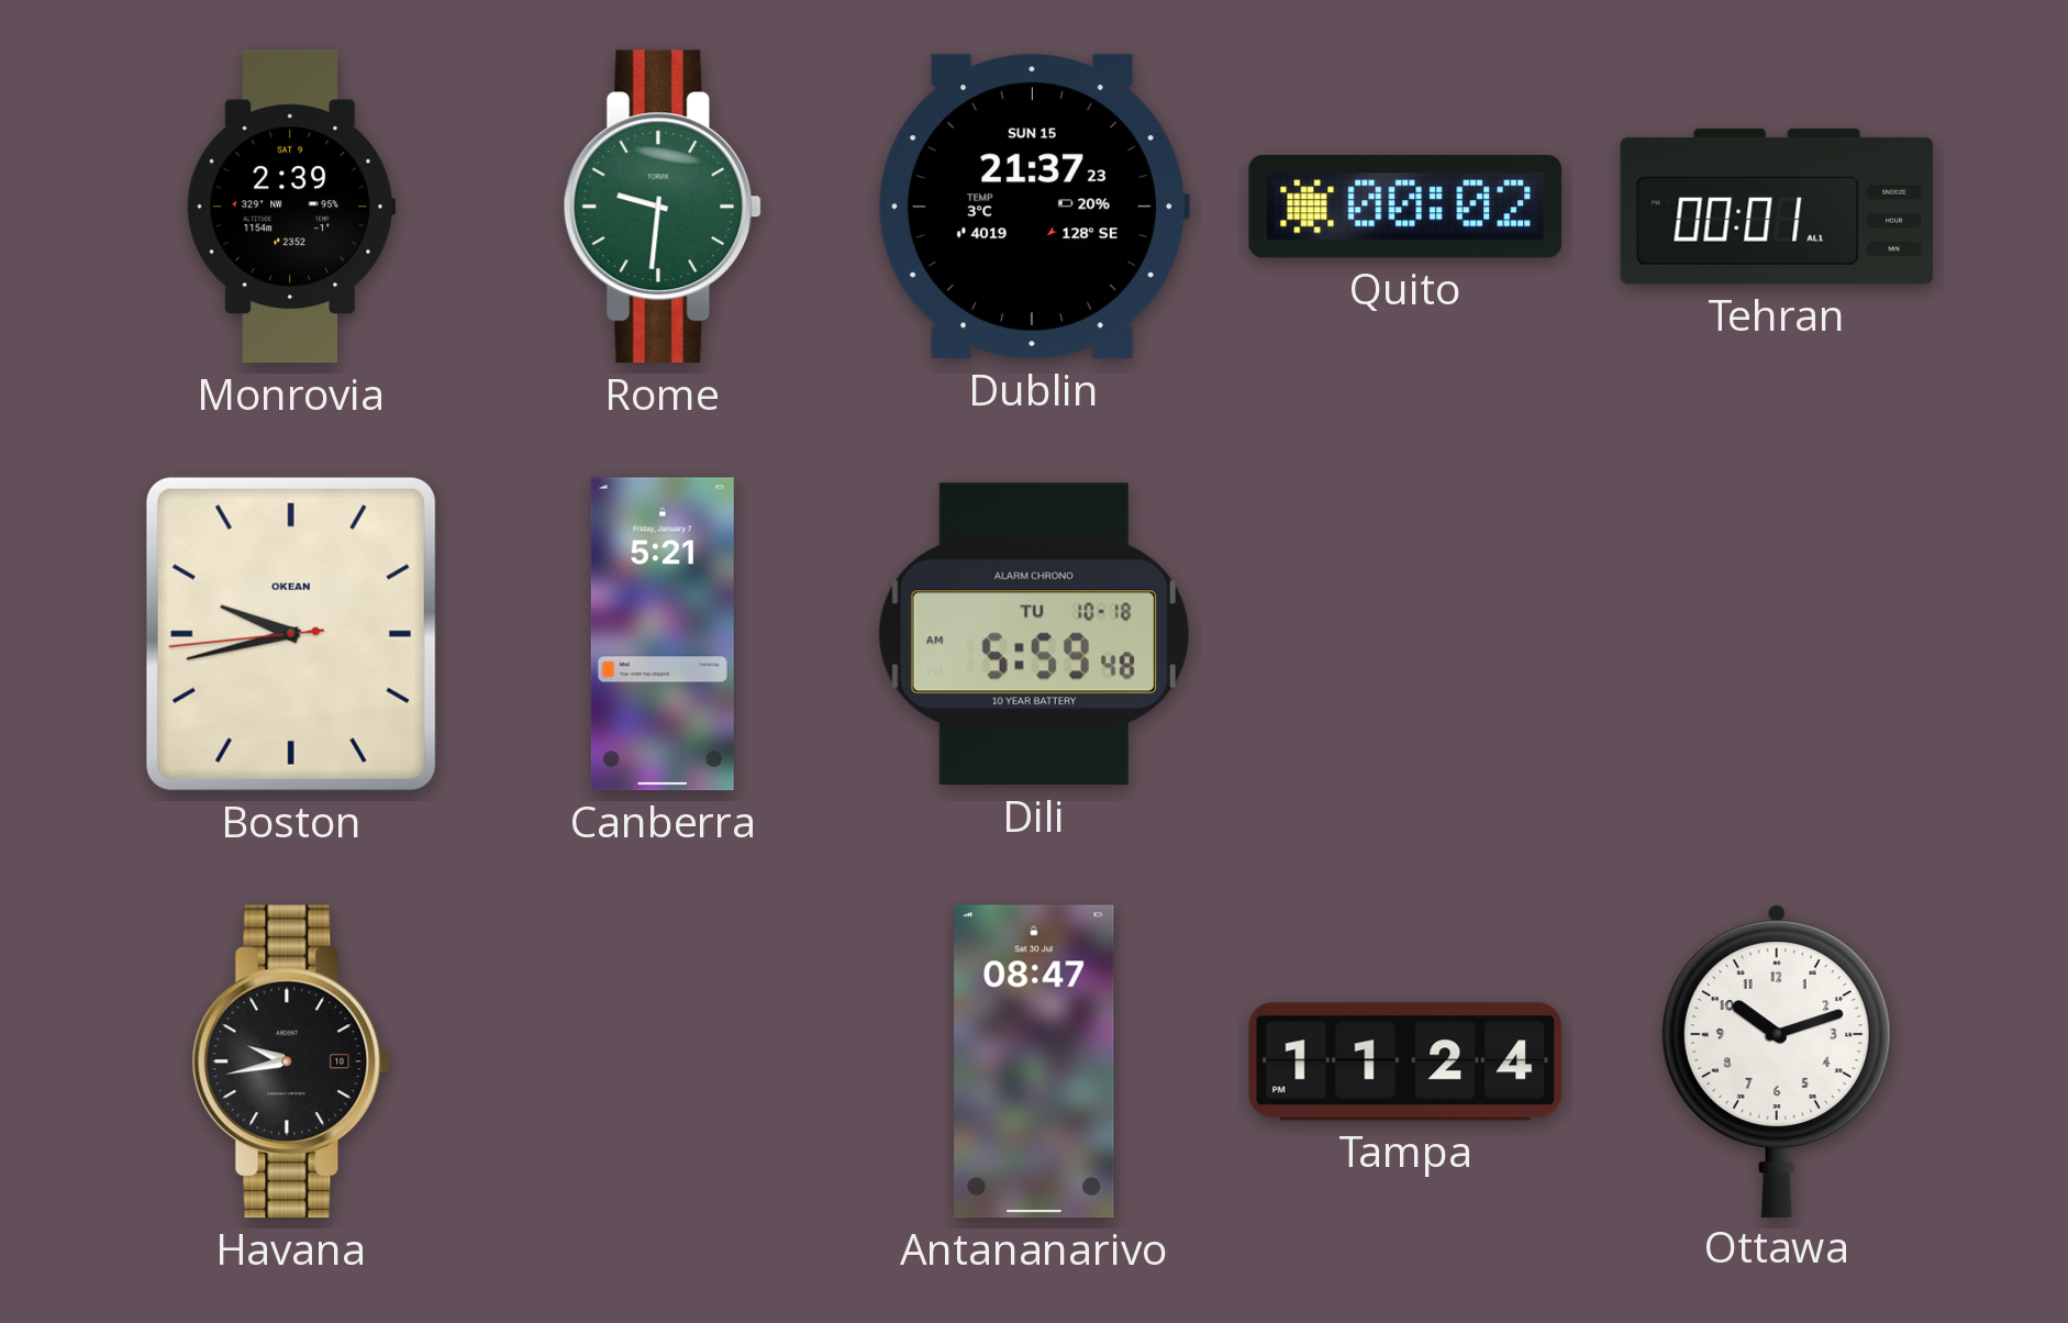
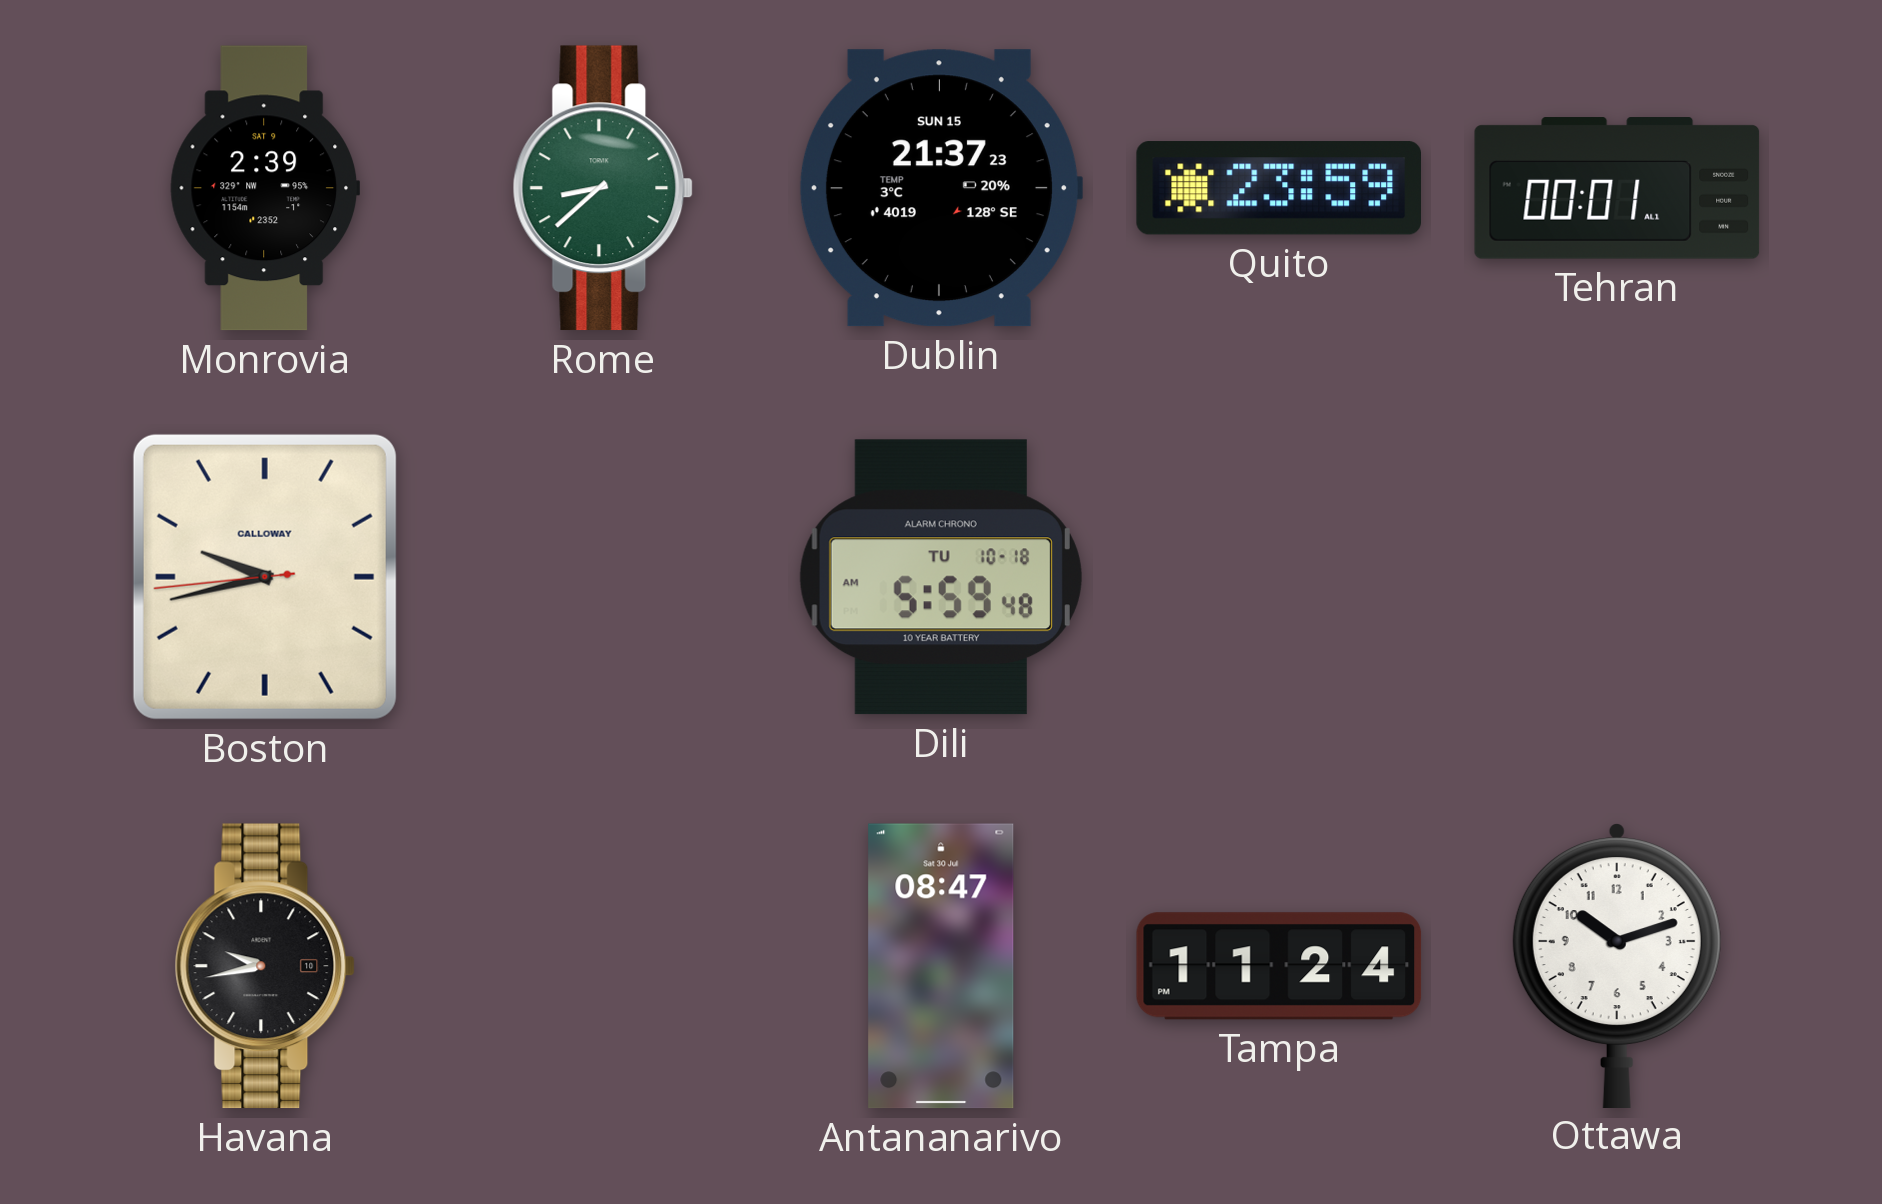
Rome: 9:31 -> 8:38
Quito: 00:02 -> 23:59
Boston brand: OKEAN -> CALLOWAY
Canberra: 5:21 -> none
